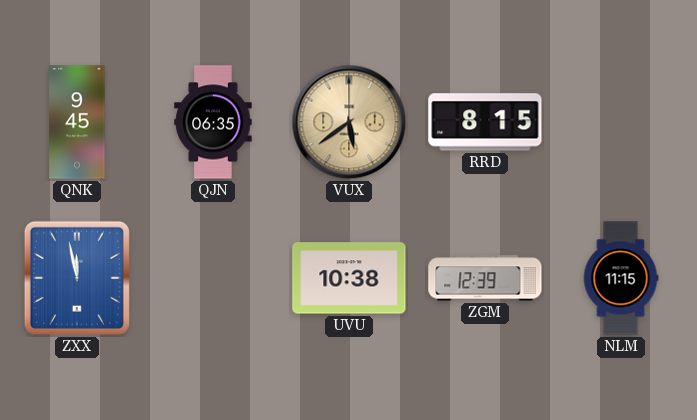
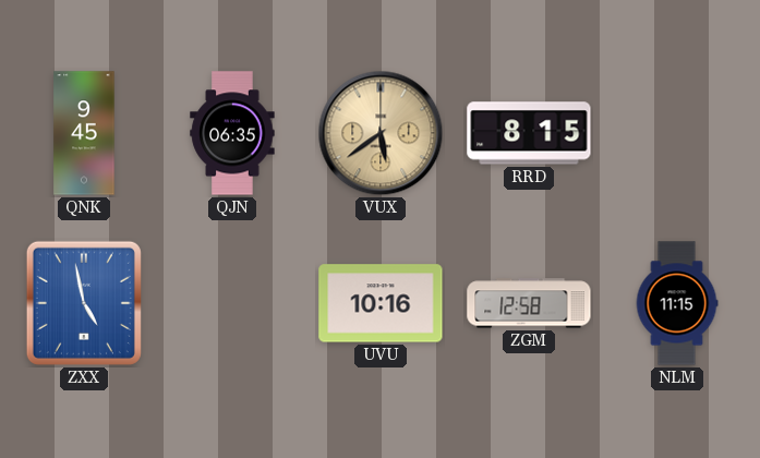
ZXX: 11:58 -> 4:58
UVU: 10:38 -> 10:16
ZGM: 12:39 -> 12:58
